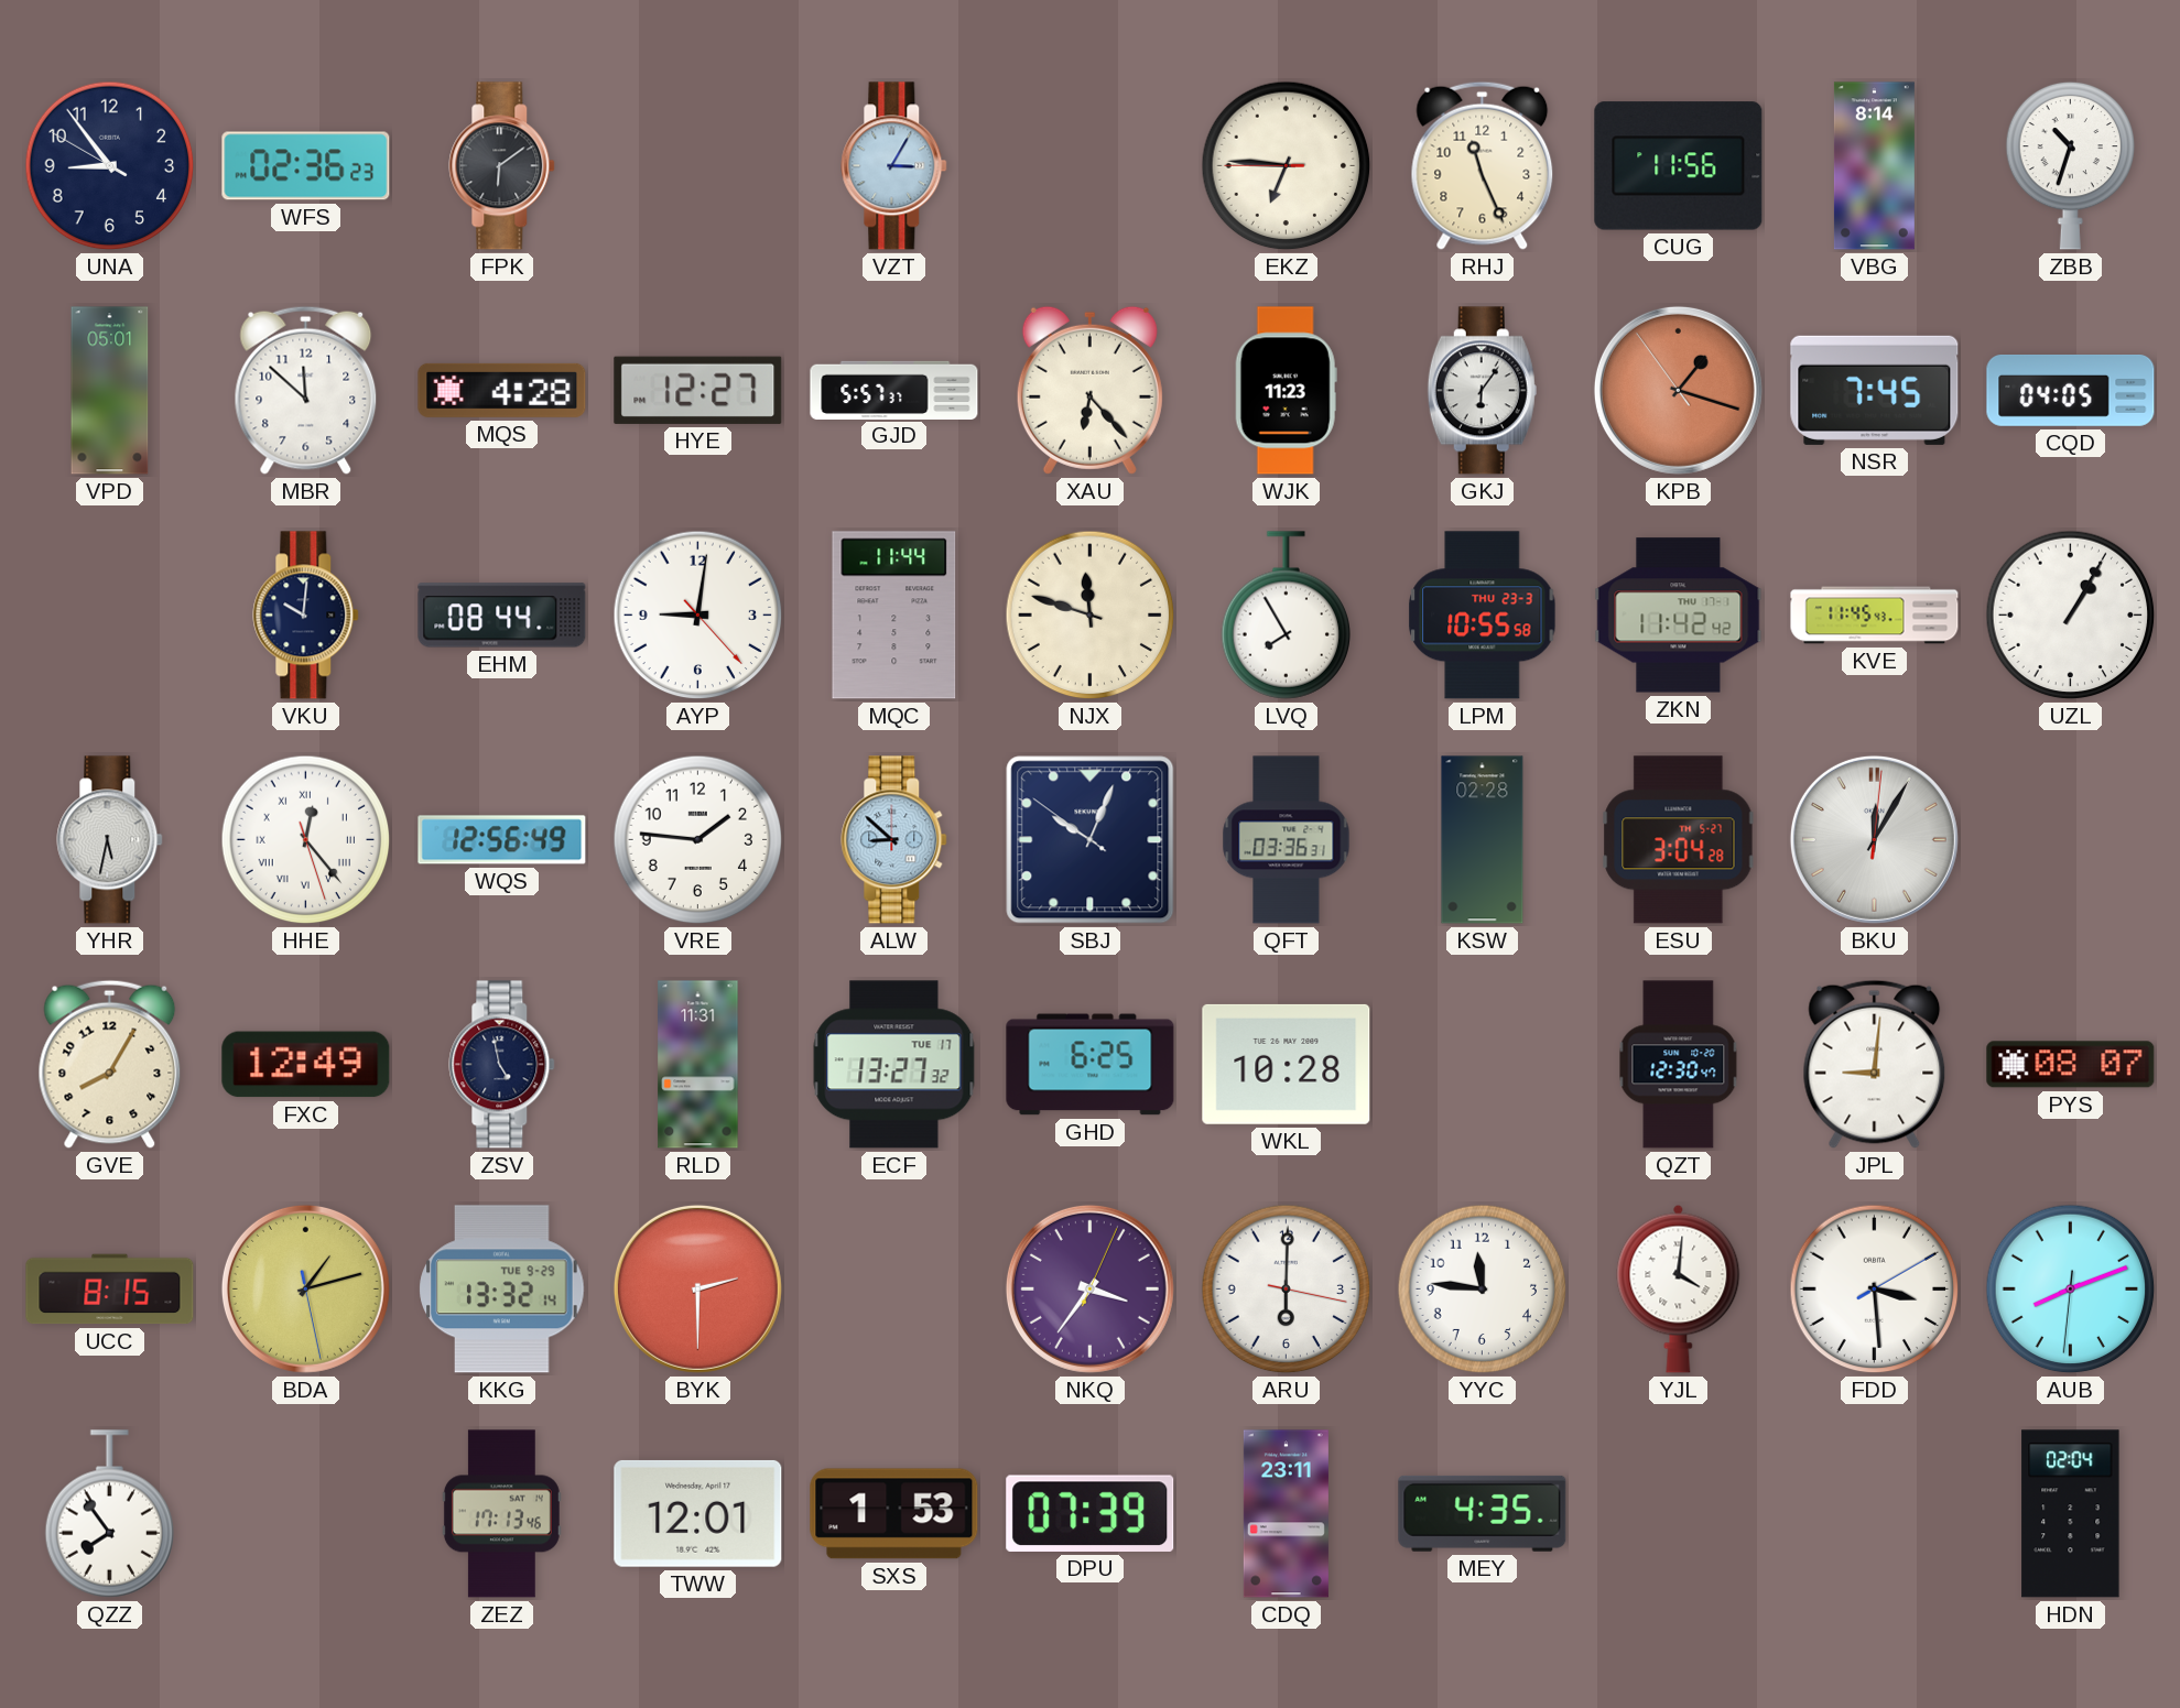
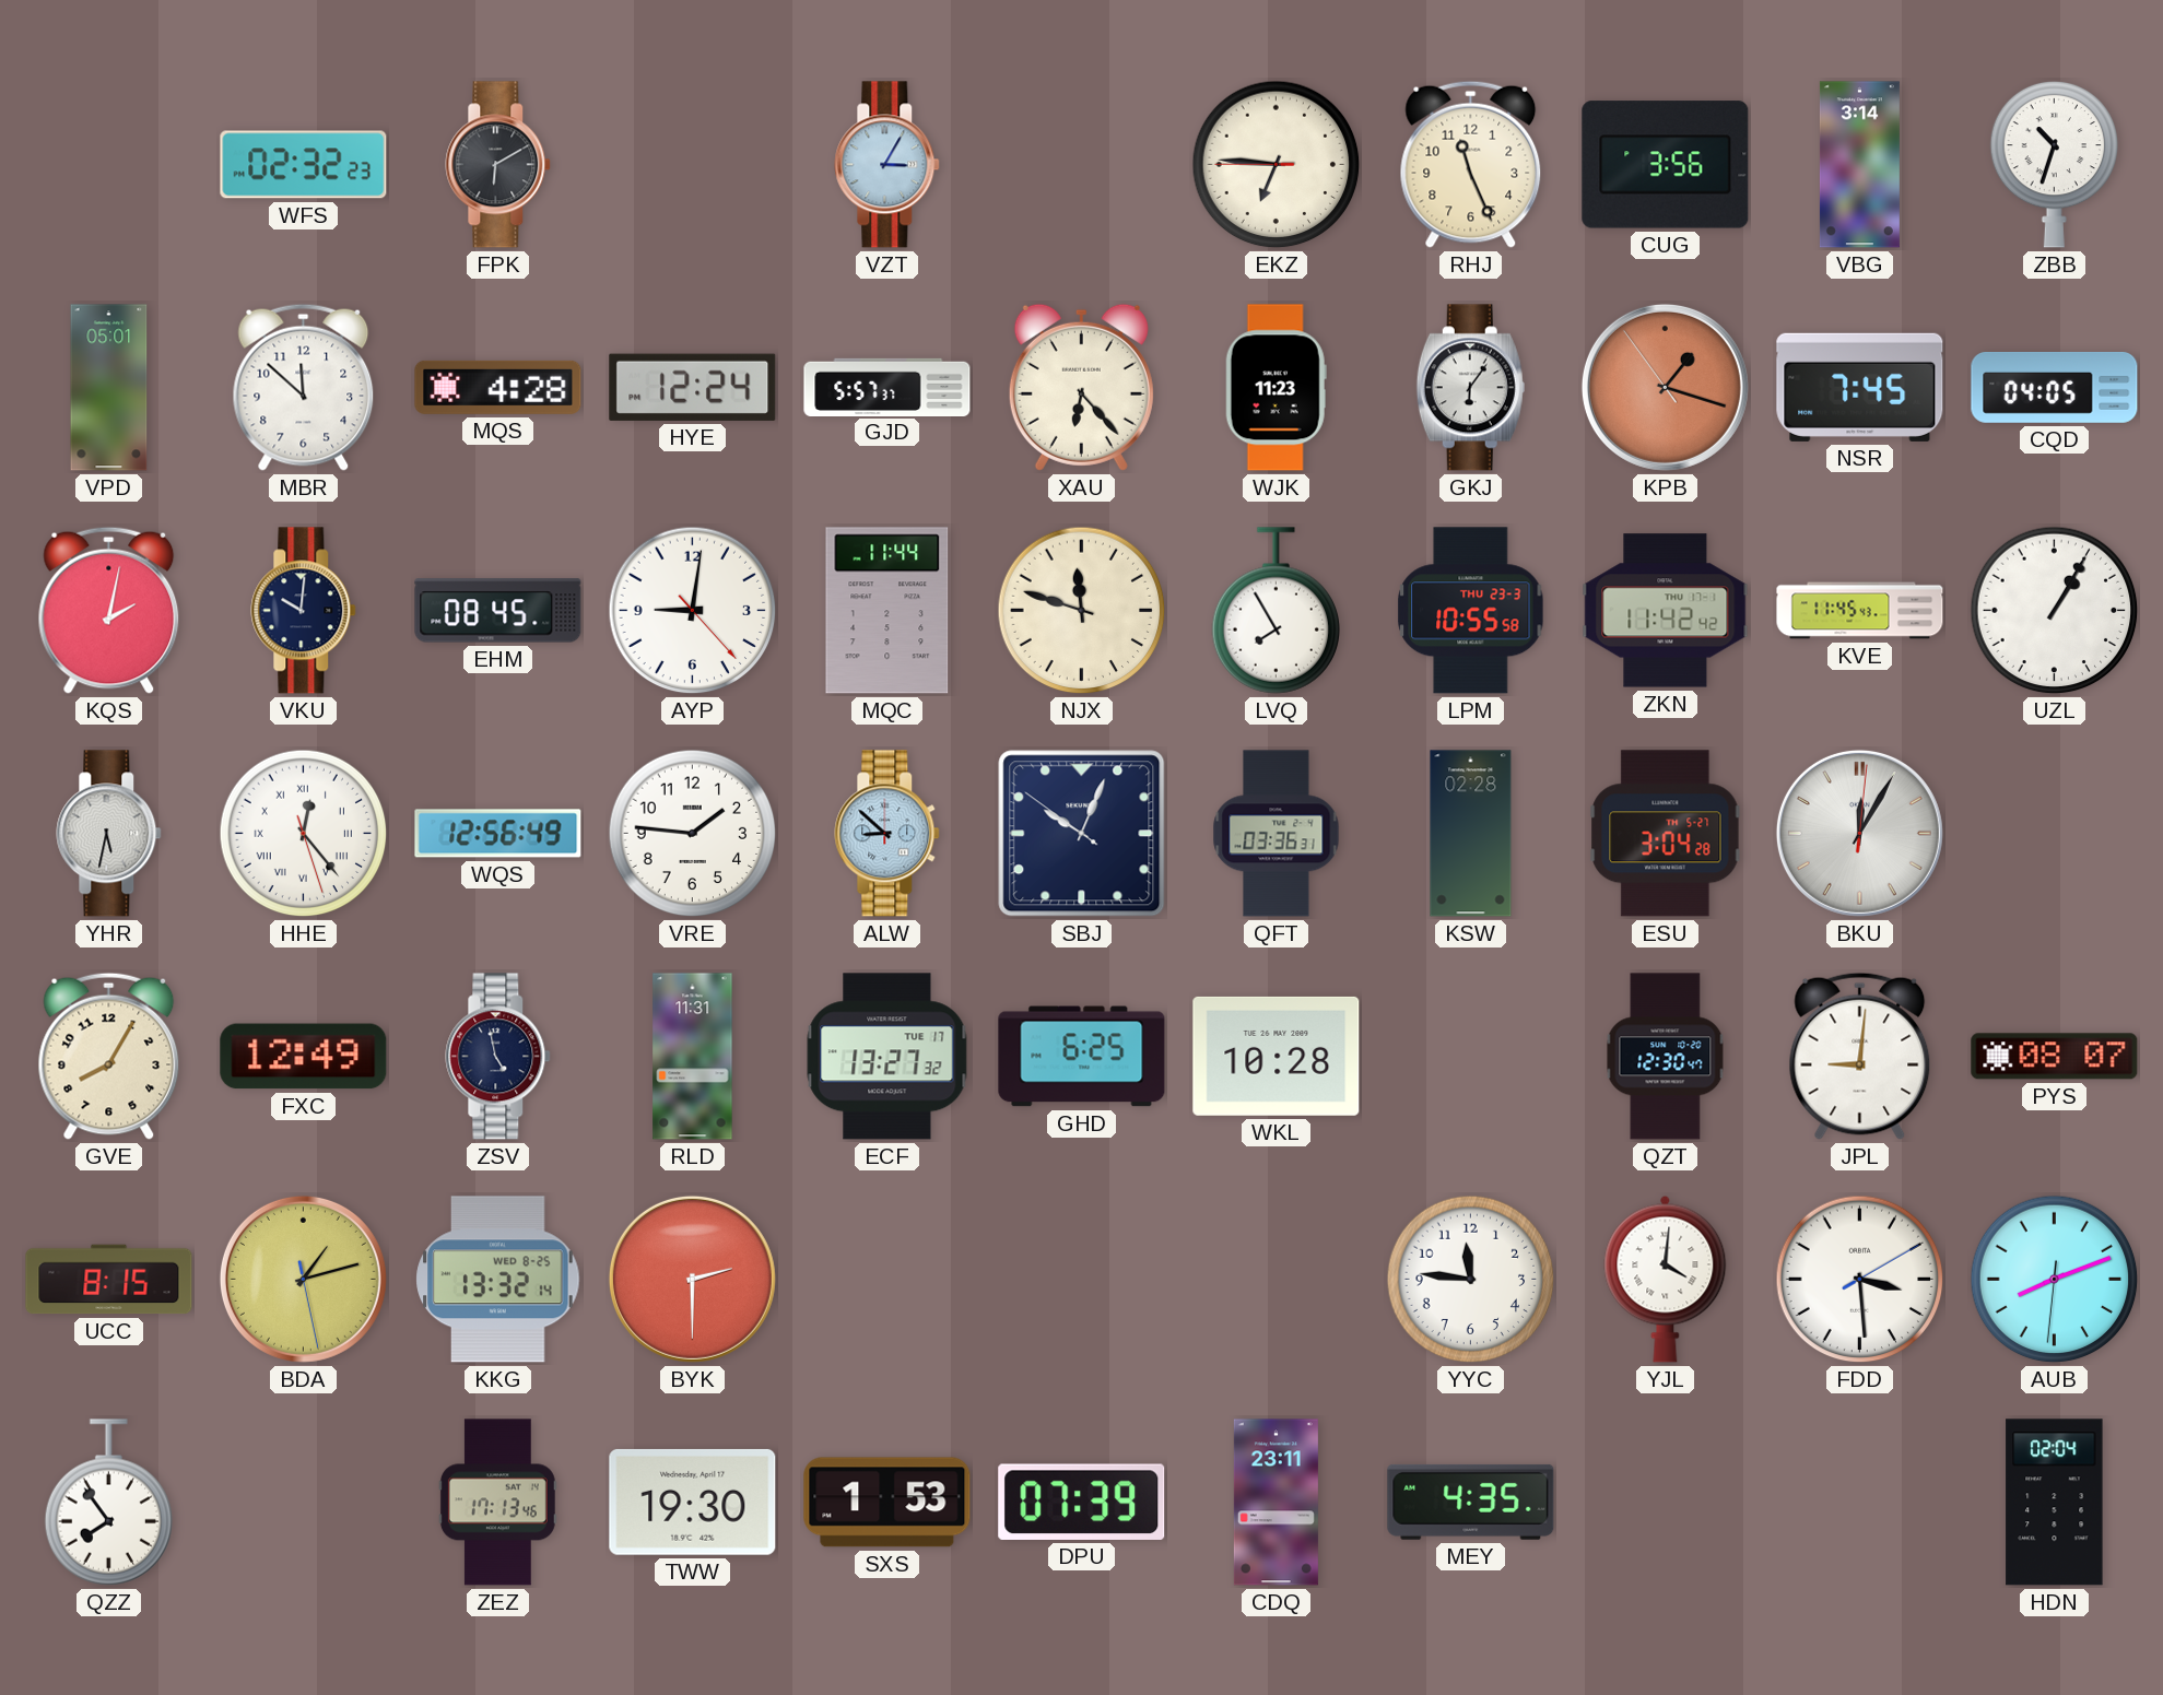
UNA: 8:53 -> none
WFS: 02:36 -> 02:32
FPK: 6:09 -> 6:10
CUG: 11:56 -> 3:56
VBG: 8:14 -> 3:14
HYE: 12:27 -> 12:24
KQS: none -> 2:02
EHM: 08:44 -> 08:45
KKG date: TUE 9-29 -> WED 8-25
NKQ: 3:36 -> none
ARU: 6:00 -> none
TWW: 12:01 -> 19:30
